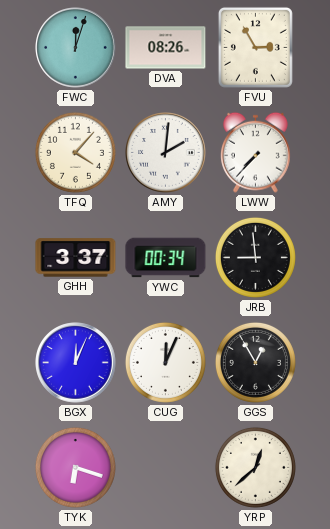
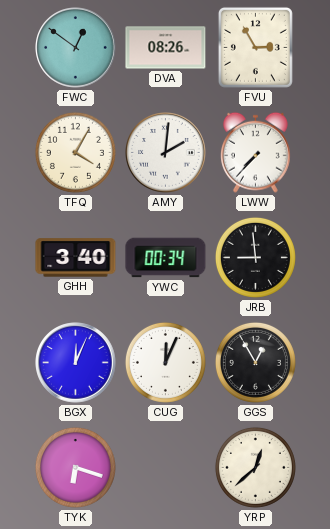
FWC: 12:03 -> 12:51
TFQ: 4:07 -> 4:05
GHH: 3:37 -> 3:40
